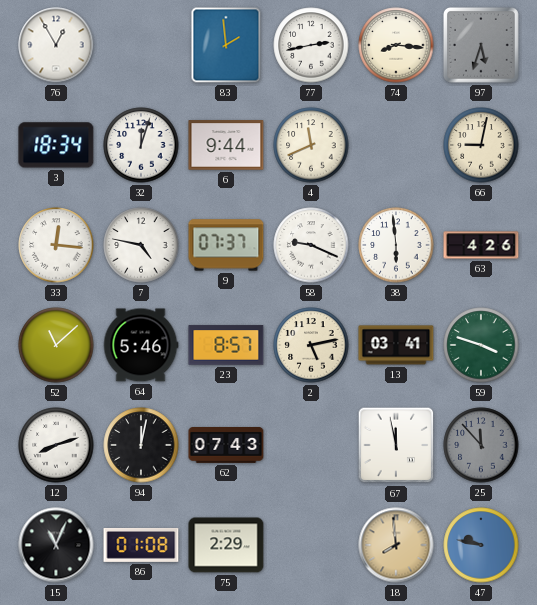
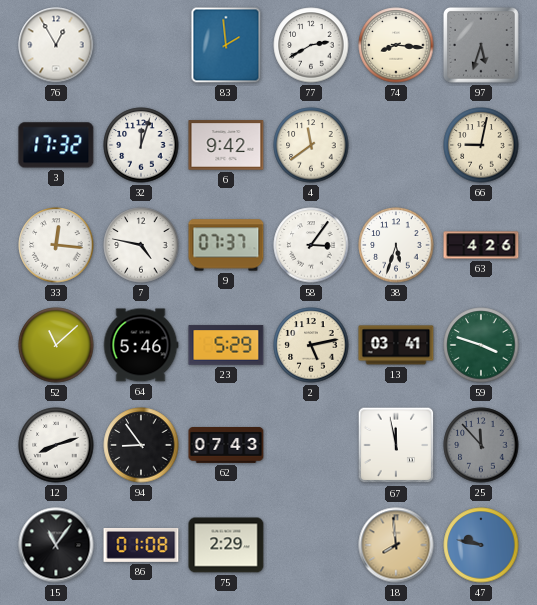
77: 2:43 -> 2:40
3: 18:34 -> 17:32
6: 9:44 -> 9:42
4: 11:41 -> 11:39
58: 9:19 -> 3:06
38: 5:59 -> 5:33
23: 8:57 -> 5:29
94: 12:02 -> 8:54
15: 11:04 -> 11:06
